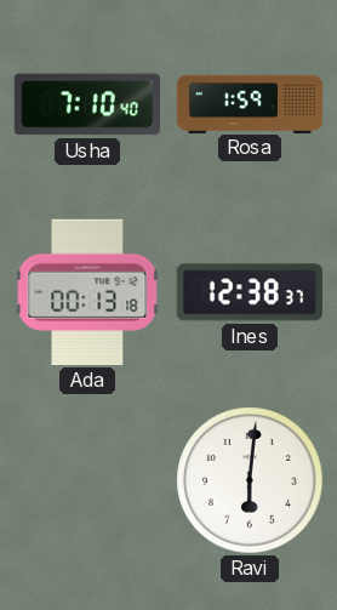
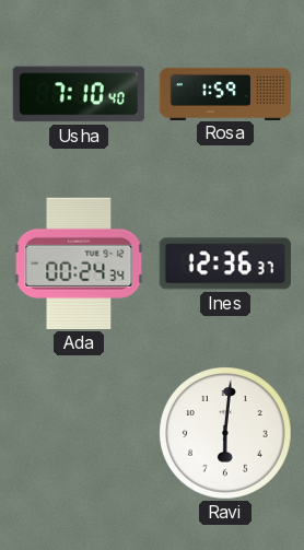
Ada: 00:13 -> 00:24
Ines: 12:38 -> 12:36
